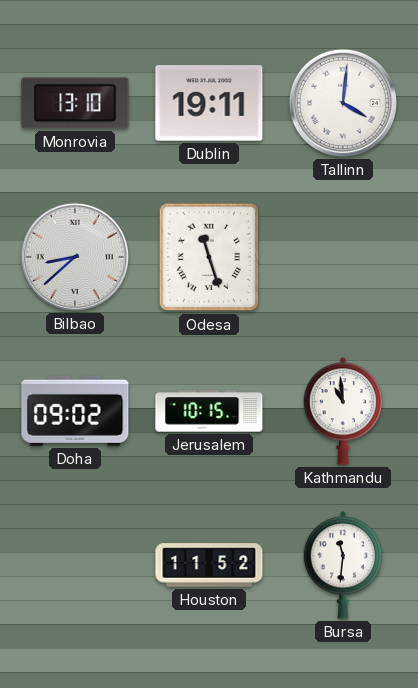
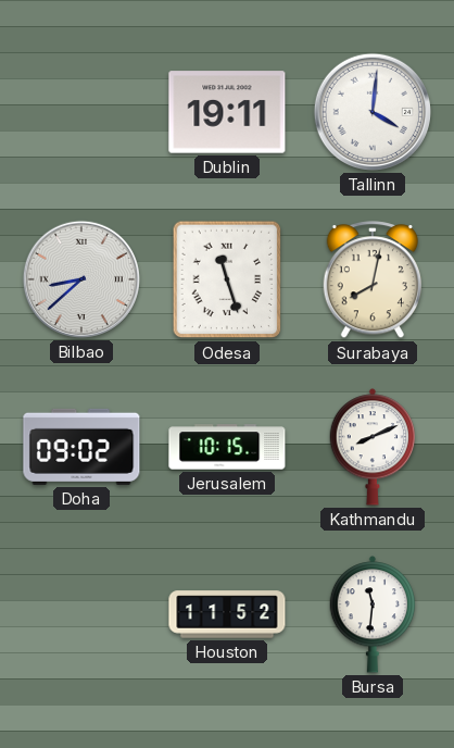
Monrovia: 13:10 -> none
Surabaya: none -> 8:02
Kathmandu: 10:59 -> 8:11
